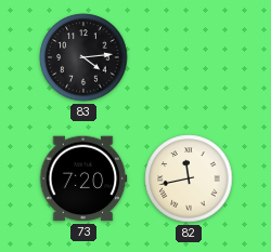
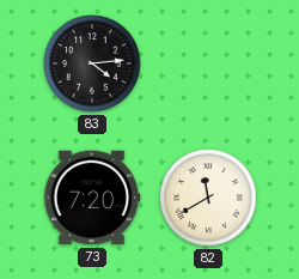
82: 11:43 -> 11:40
